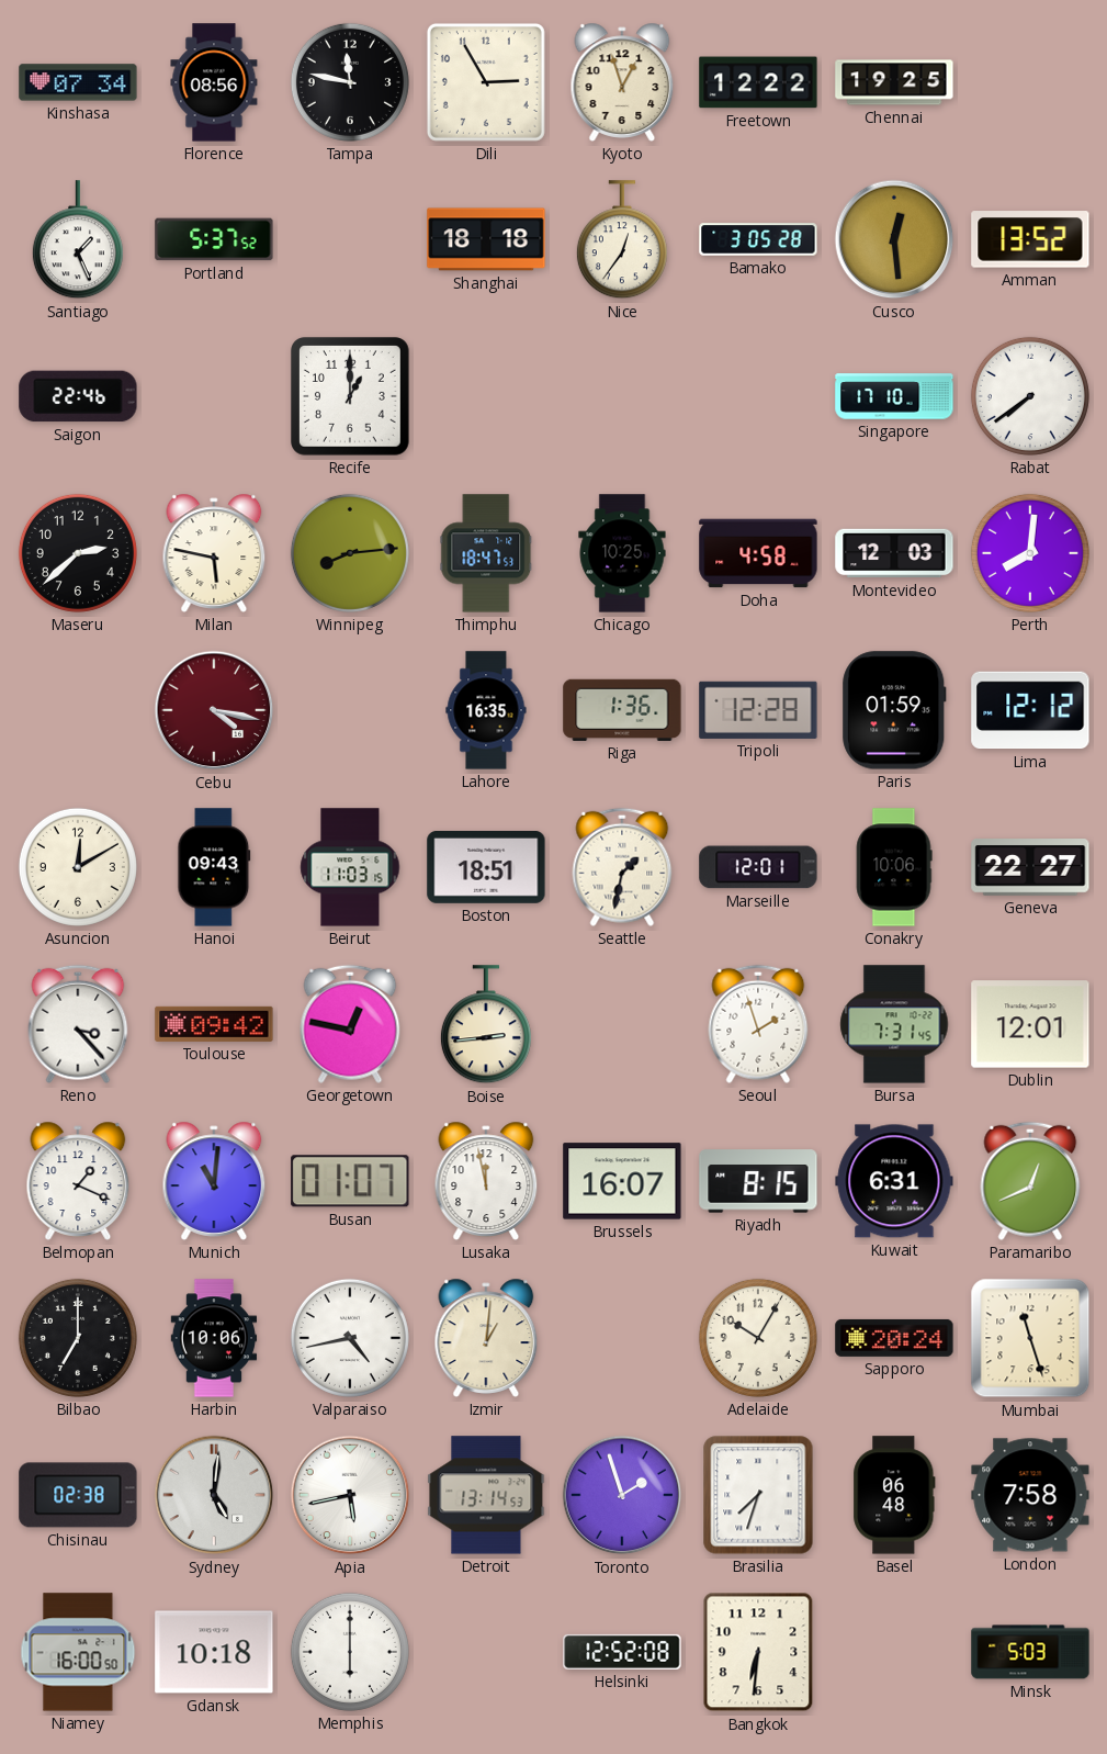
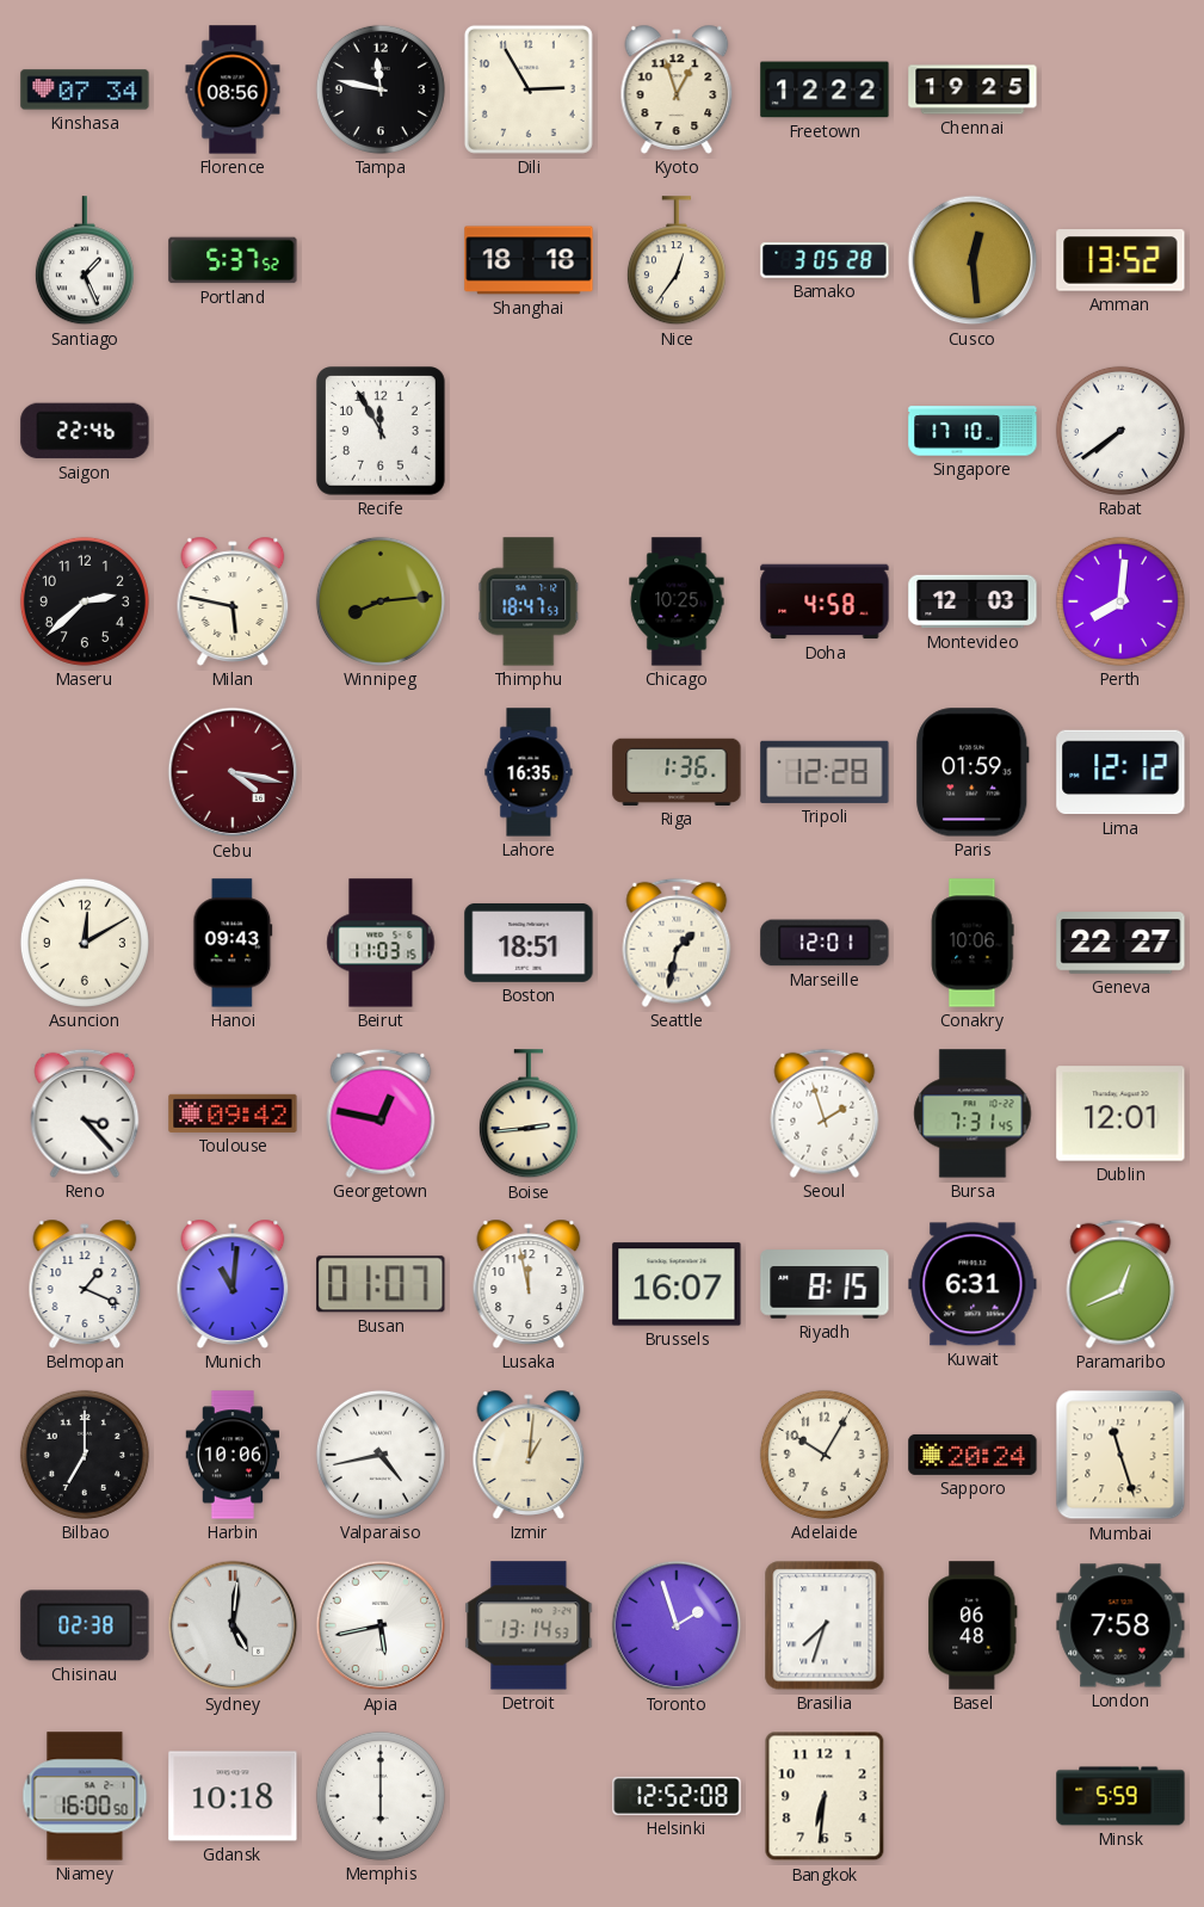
Recife: 1:00 -> 11:55
Minsk: 5:03 -> 5:59
